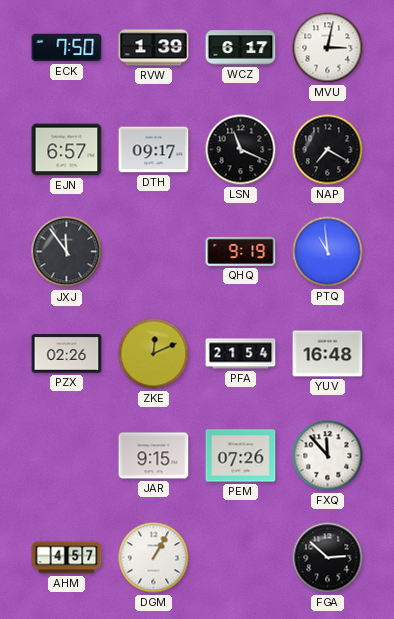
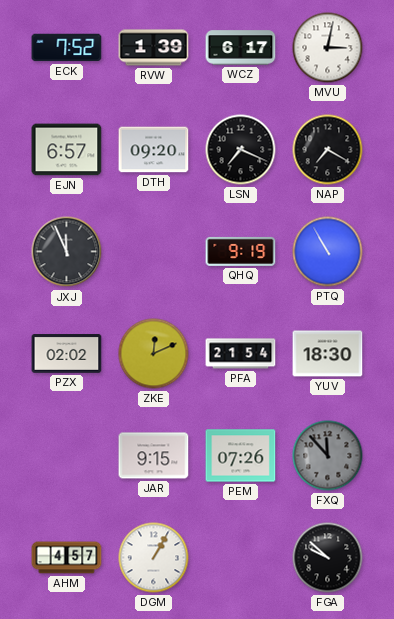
ECK: 7:50 -> 7:52
DTH: 09:17 -> 09:20
LSN: 11:19 -> 7:19
JXJ: 11:54 -> 11:56
PTQ: 10:59 -> 10:55
PZX: 02:26 -> 02:02
YUV: 16:48 -> 18:30
FXQ dial: white -> grey
FGA: 2:52 -> 9:52
